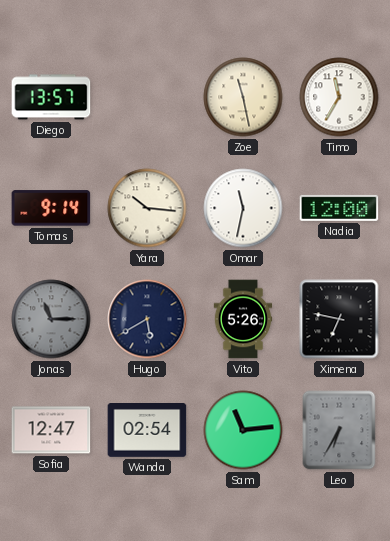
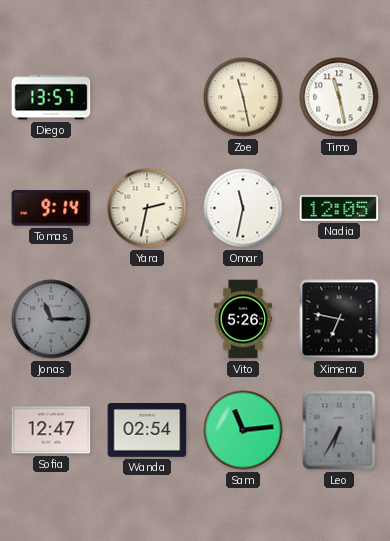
Timo: 11:35 -> 11:28
Yara: 10:16 -> 2:32
Nadia: 12:00 -> 12:05
Hugo: 5:40 -> none
